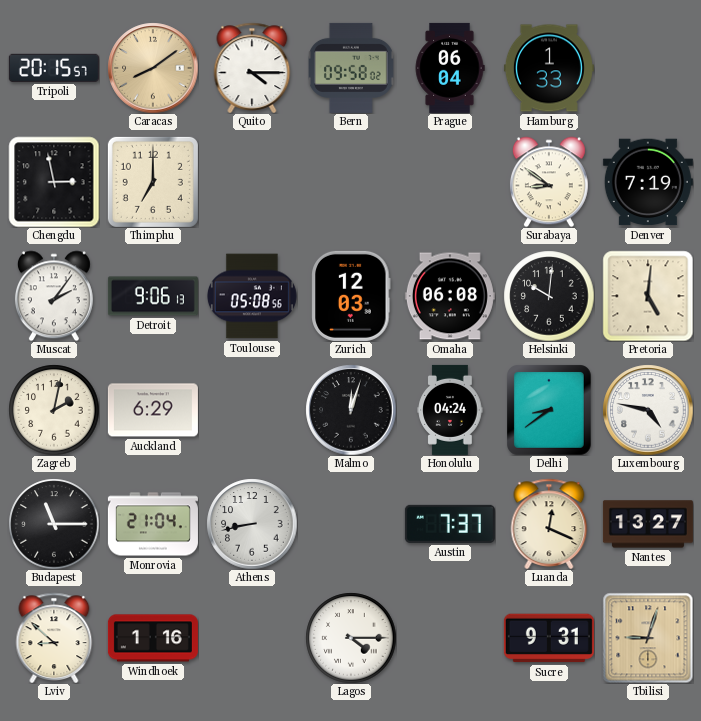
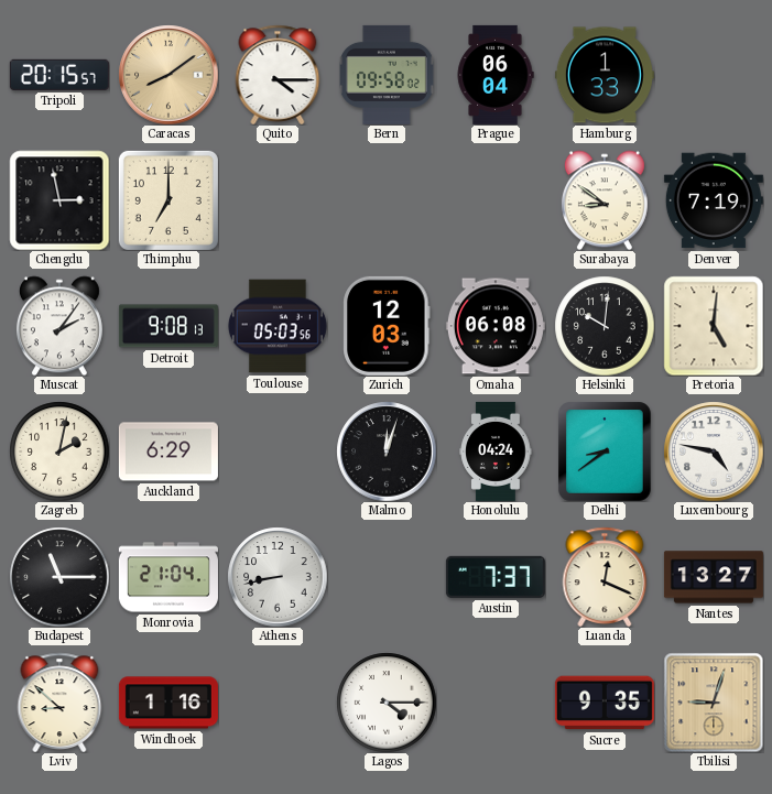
Detroit: 9:06 -> 9:08
Toulouse: 05:08 -> 05:03
Sucre: 9:31 -> 9:35
